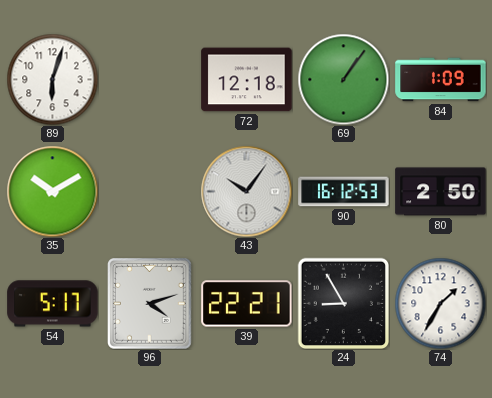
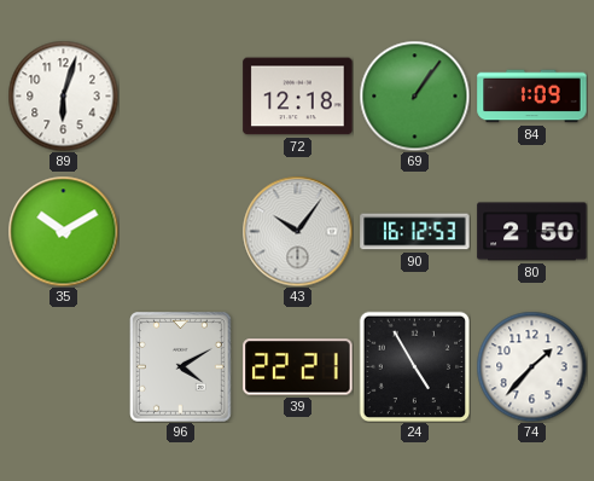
54: 5:17 -> none
96: 4:12 -> 4:10
24: 8:55 -> 4:55
74: 1:35 -> 1:37
